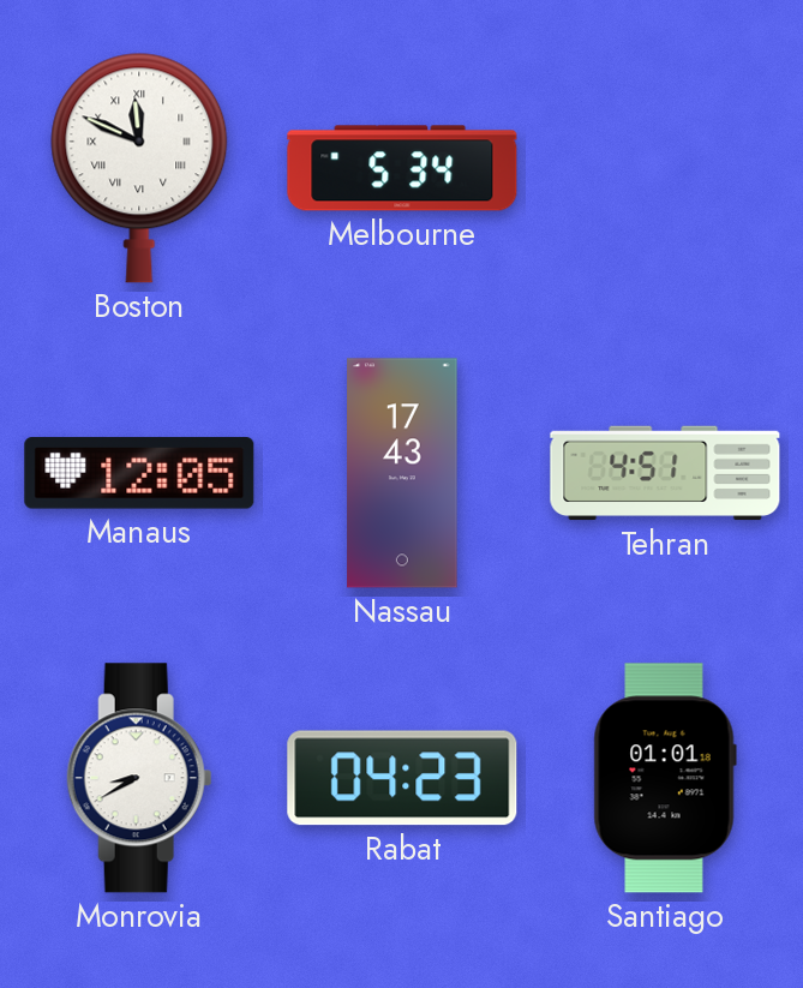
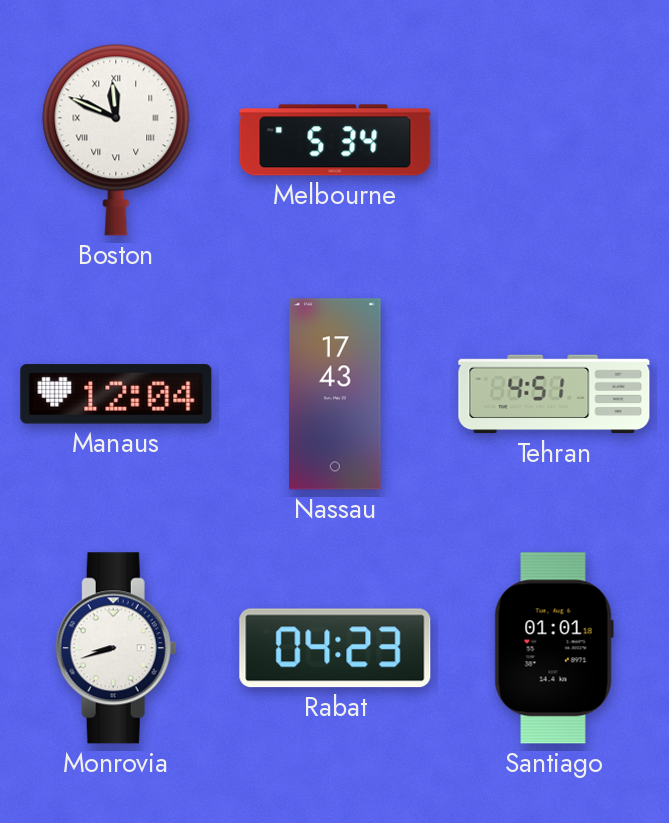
Manaus: 12:05 -> 12:04
Monrovia: 8:40 -> 8:42
